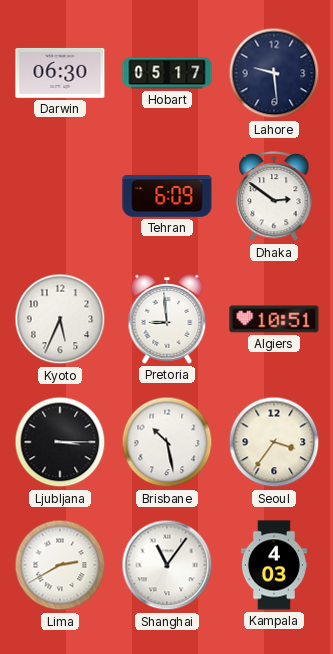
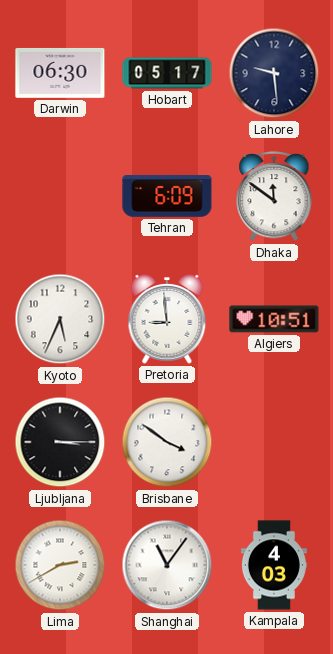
Dhaka: 2:51 -> 11:51
Brisbane: 10:28 -> 3:51
Seoul: 3:36 -> none
